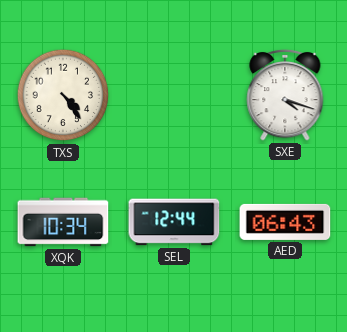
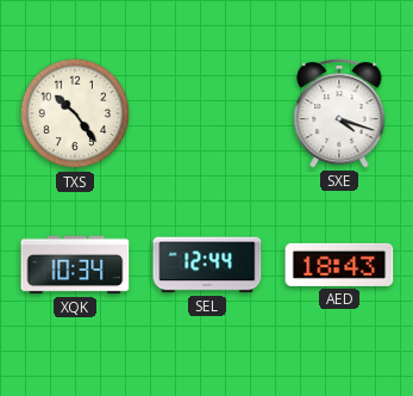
TXS: 4:24 -> 10:24
AED: 06:43 -> 18:43
